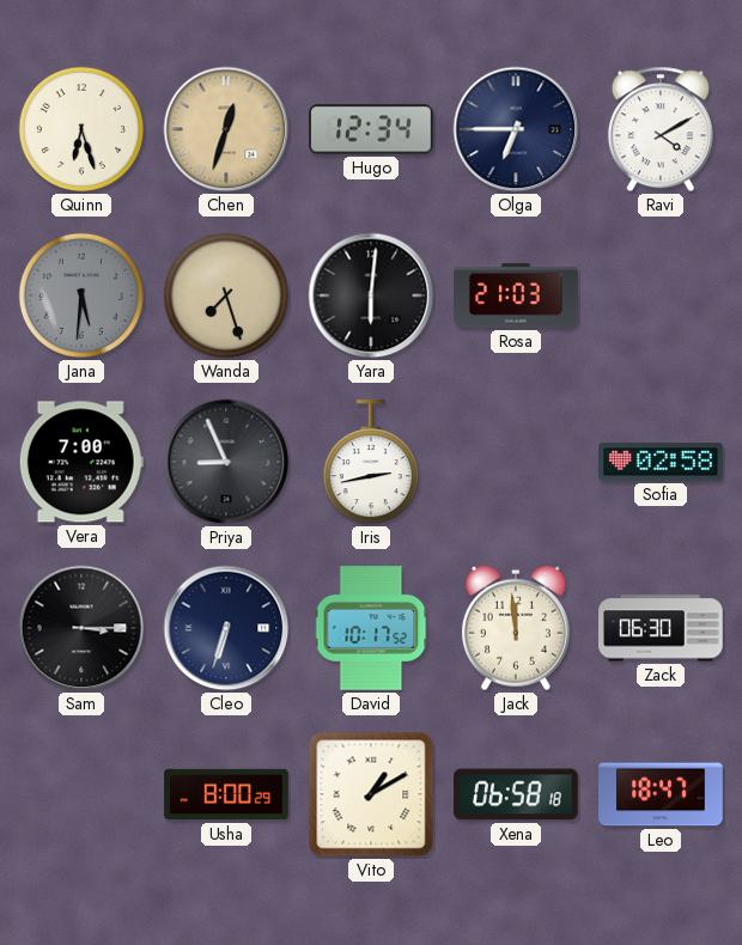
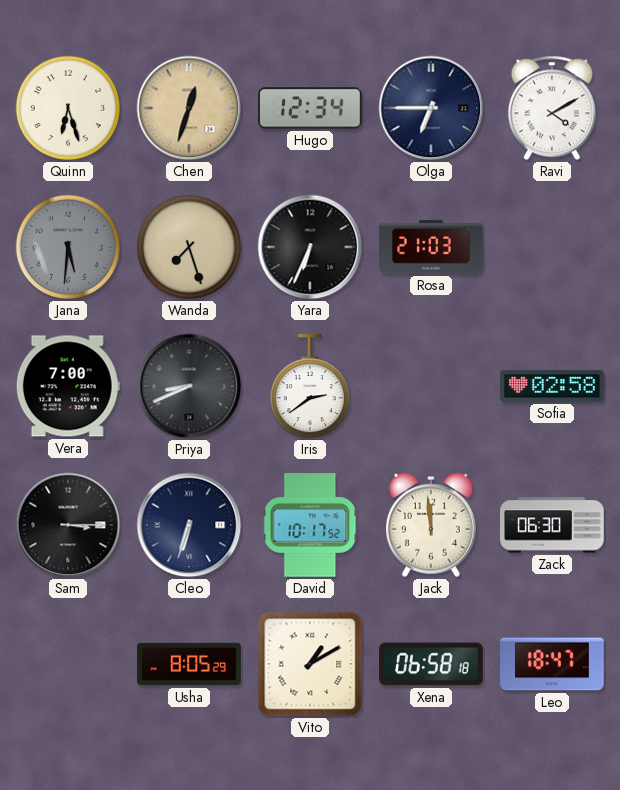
Yara: 6:01 -> 6:34
Priya: 8:56 -> 8:41
Iris: 2:43 -> 2:39
Usha: 8:00 -> 8:05
